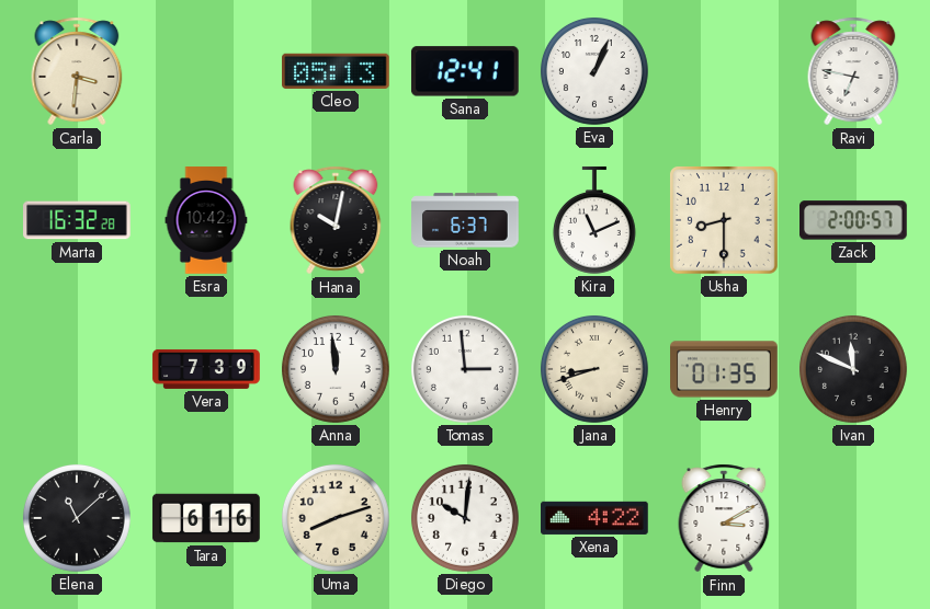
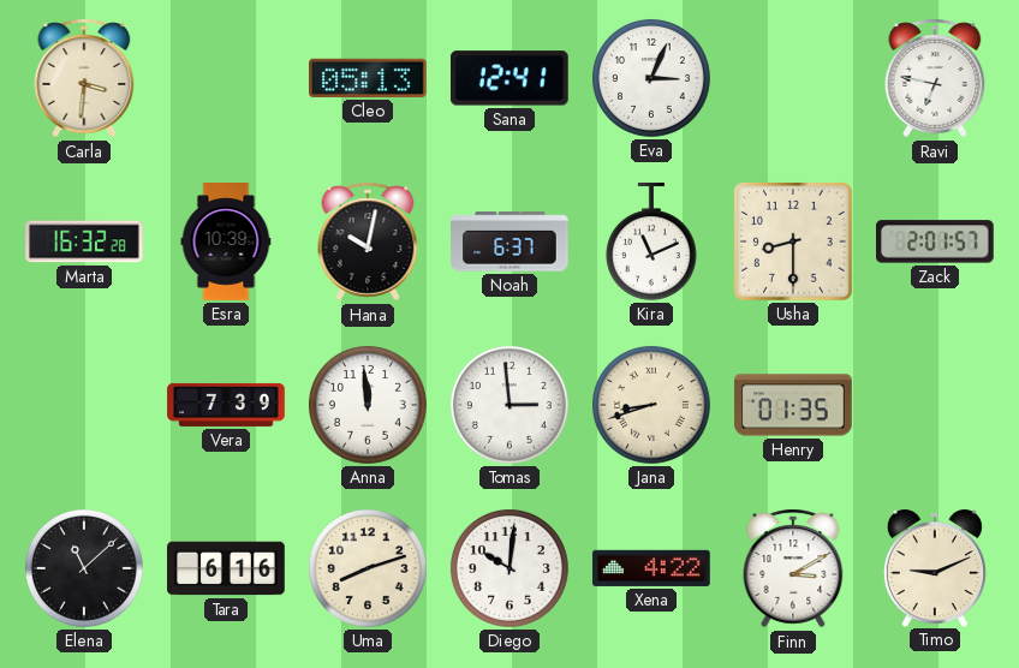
Eva: 1:04 -> 3:04
Esra: 10:42 -> 10:39
Zack: 2:00 -> 2:01
Ivan: 11:49 -> none
Timo: none -> 9:11
